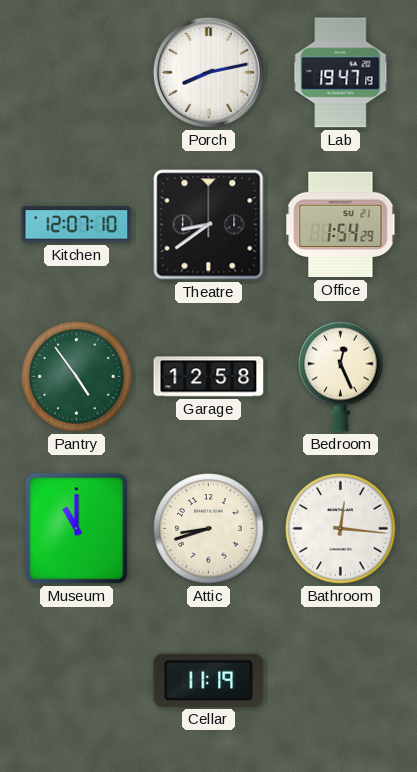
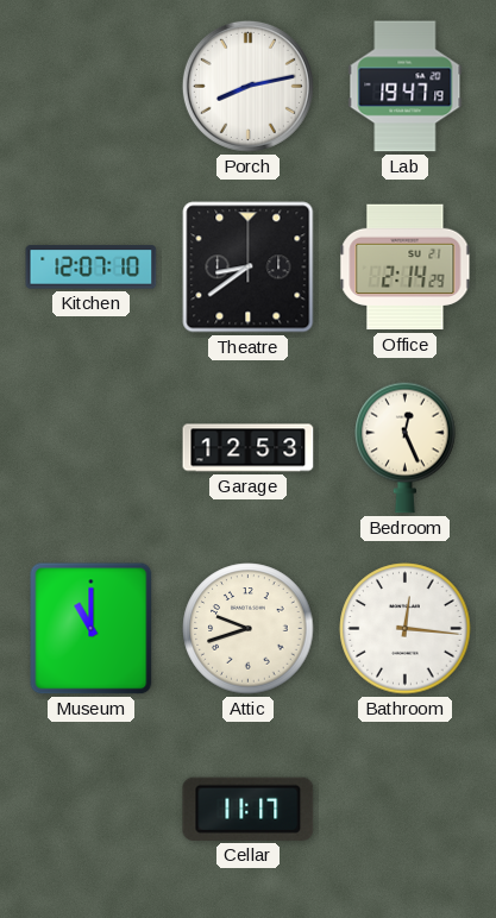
Office: 1:54 -> 2:14
Pantry: 4:54 -> none
Garage: 12:58 -> 12:53
Attic: 8:42 -> 9:42
Cellar: 11:19 -> 11:17
